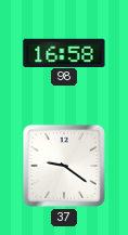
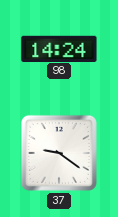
98: 16:58 -> 14:24
